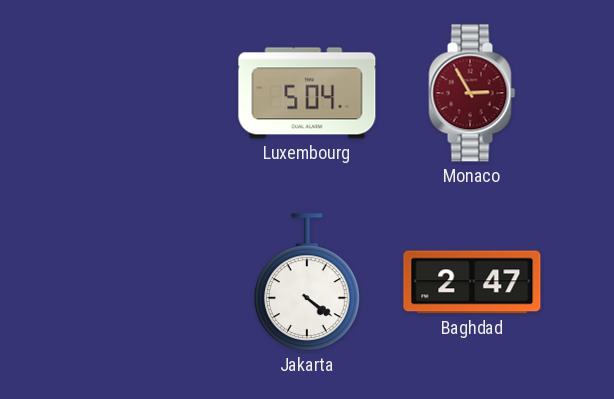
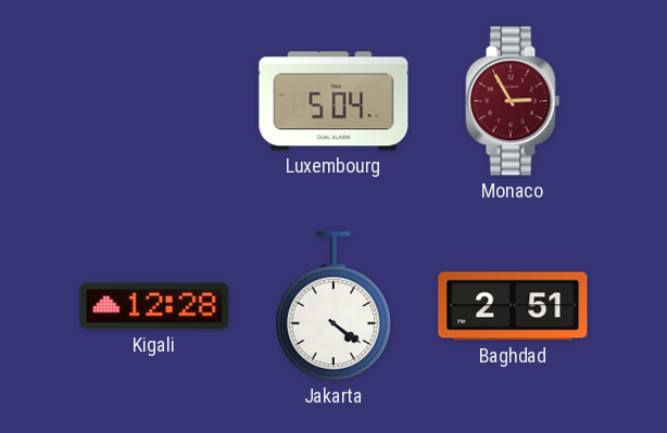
Kigali: none -> 12:28
Baghdad: 2:47 -> 2:51
